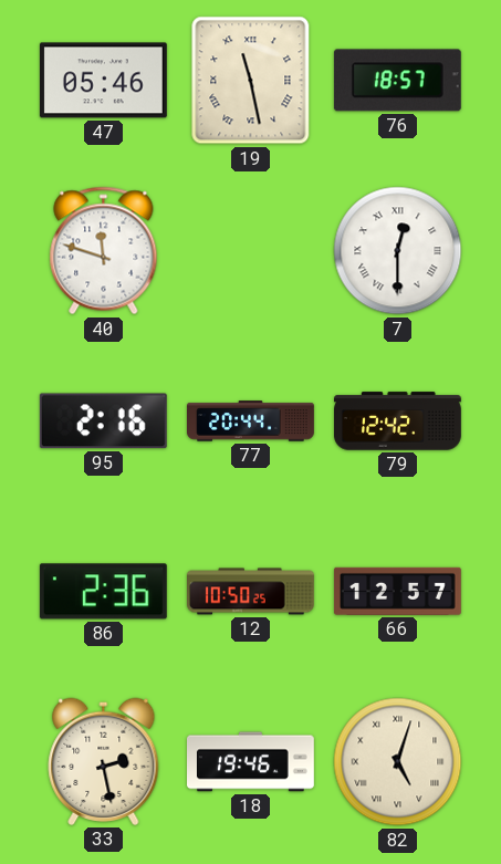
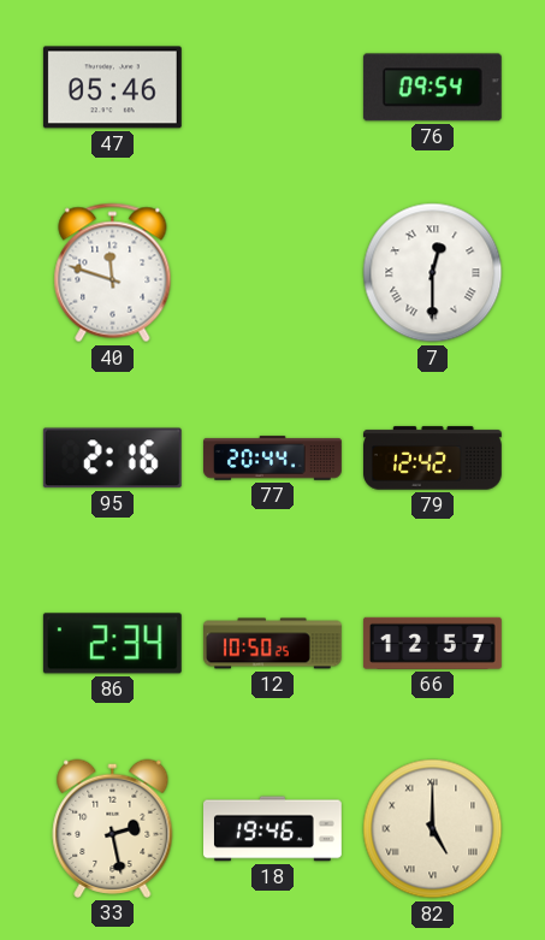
19: 11:28 -> none
76: 18:57 -> 09:54
86: 2:36 -> 2:34
82: 5:03 -> 5:00
